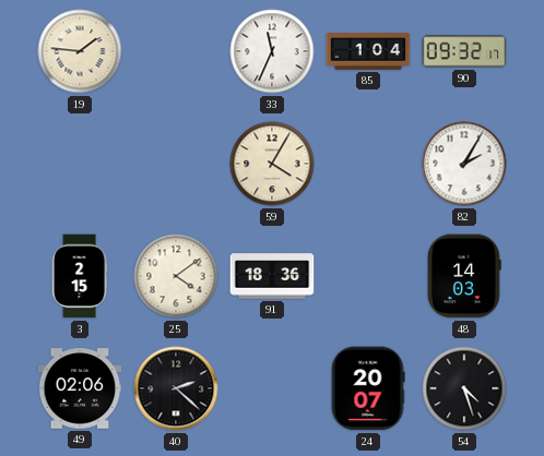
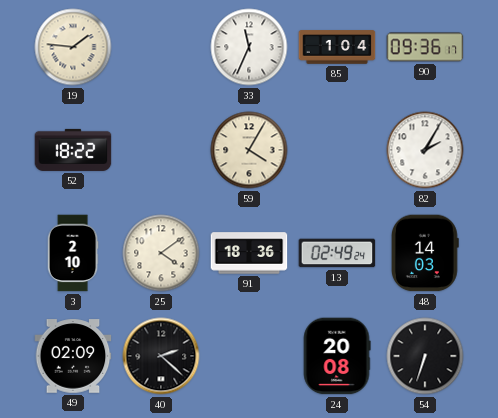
90: 09:32 -> 09:36
52: none -> 18:22
3: 2:15 -> 2:10
13: none -> 02:49
49: 02:06 -> 02:09
24: 20:07 -> 20:08
54: 4:27 -> 6:33
